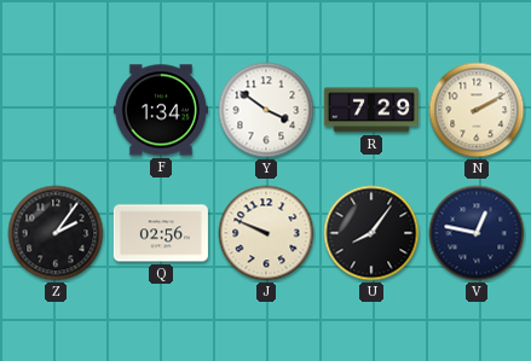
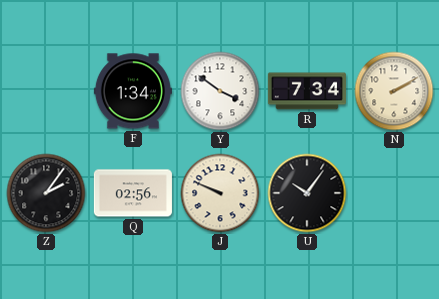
R: 7:29 -> 7:34
U: 8:06 -> 10:06
V: 12:47 -> none
